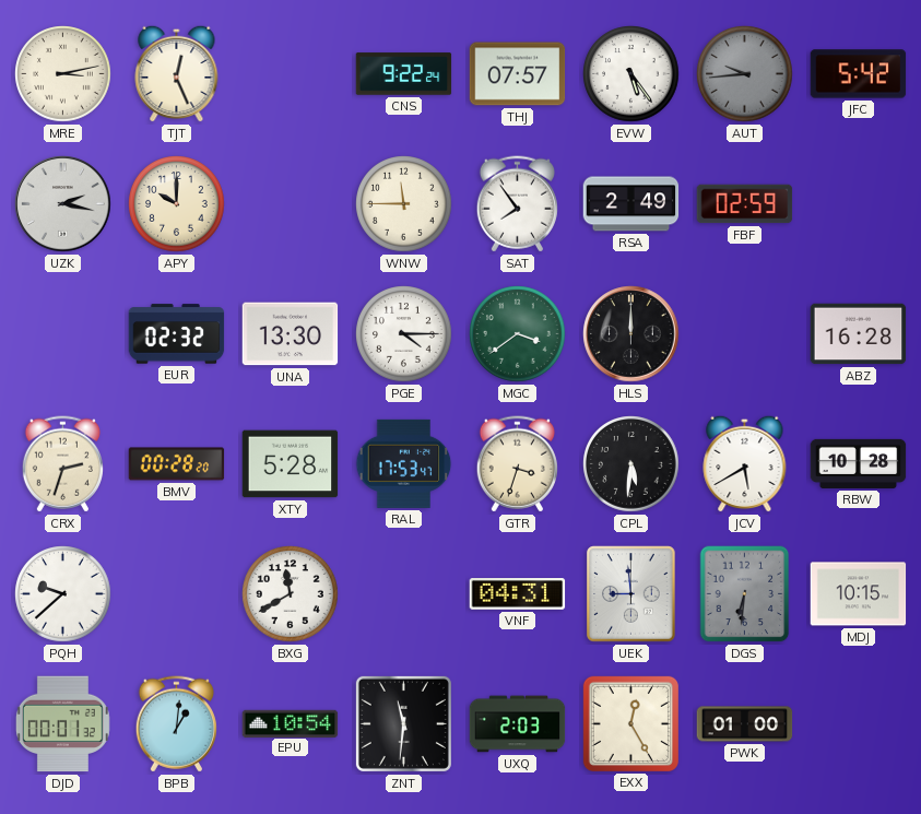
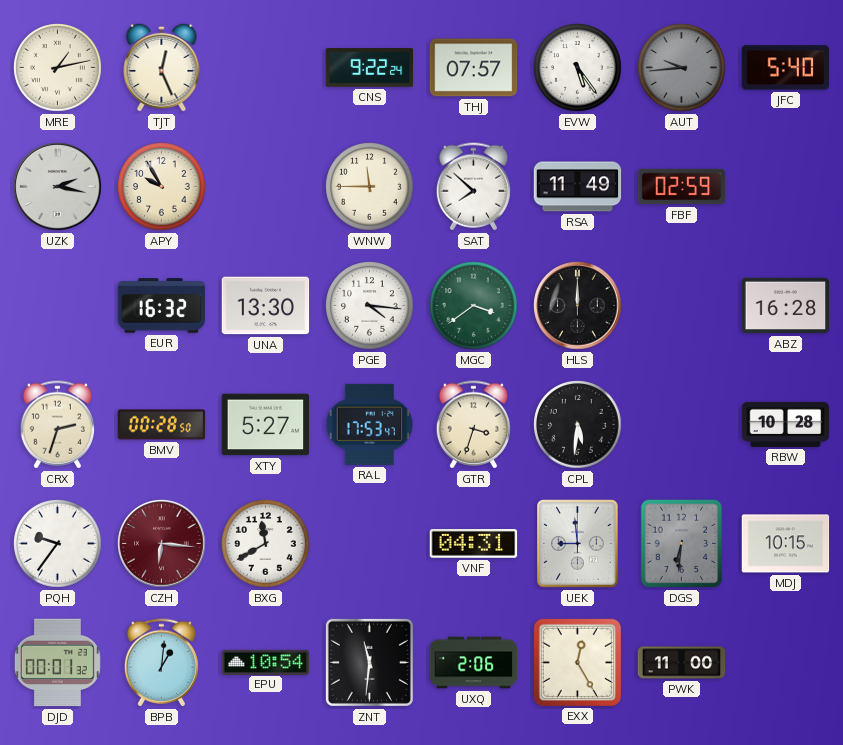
MRE: 3:13 -> 1:13
JFC: 5:42 -> 5:40
APY: 10:00 -> 9:55
SAT: 7:54 -> 7:52
RSA: 2:49 -> 11:49
EUR: 02:32 -> 16:32
PGE: 4:15 -> 4:16
BMV: 00:28:20 -> 00:28:50
XTY: 5:28 -> 5:27
JCV: 5:40 -> none
PQH: 9:38 -> 9:36
CZH: none -> 6:16
UXQ: 2:03 -> 2:06
PWK: 01:00 -> 11:00
